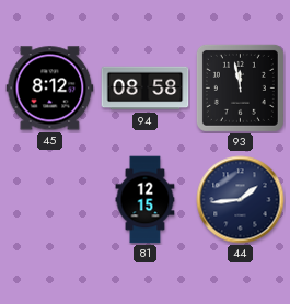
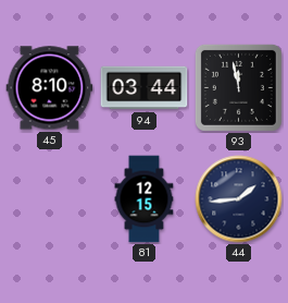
45: 8:12 -> 8:10
94: 08:58 -> 03:44
